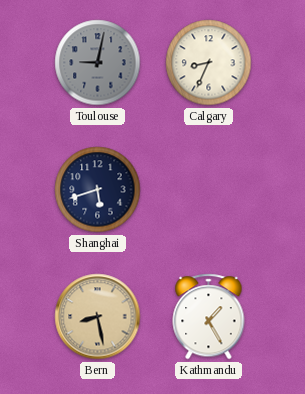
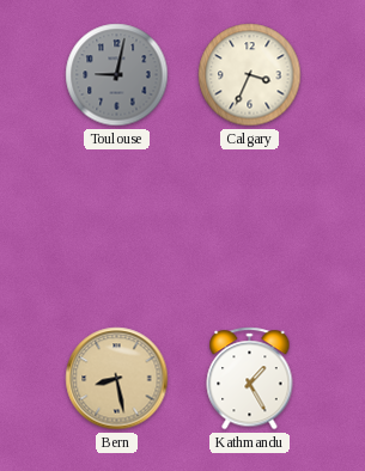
Calgary: 8:34 -> 3:34
Shanghai: 5:42 -> none
